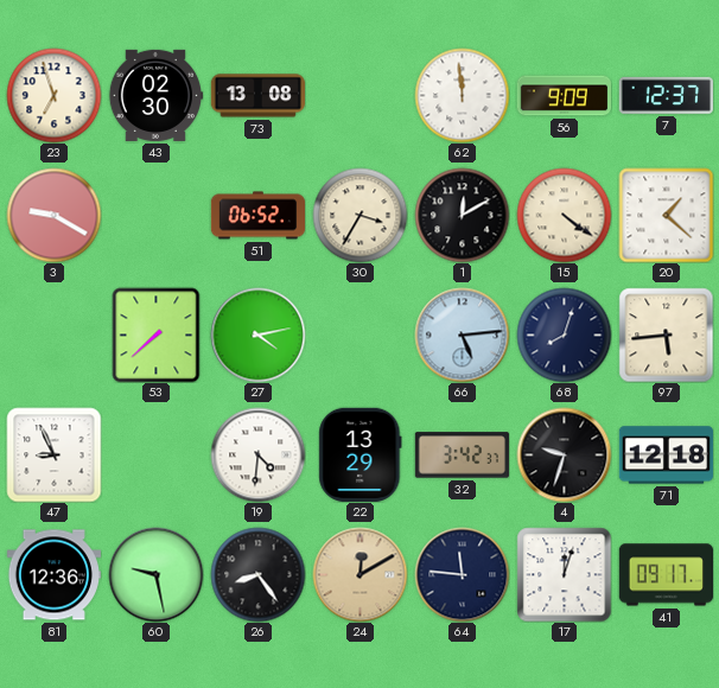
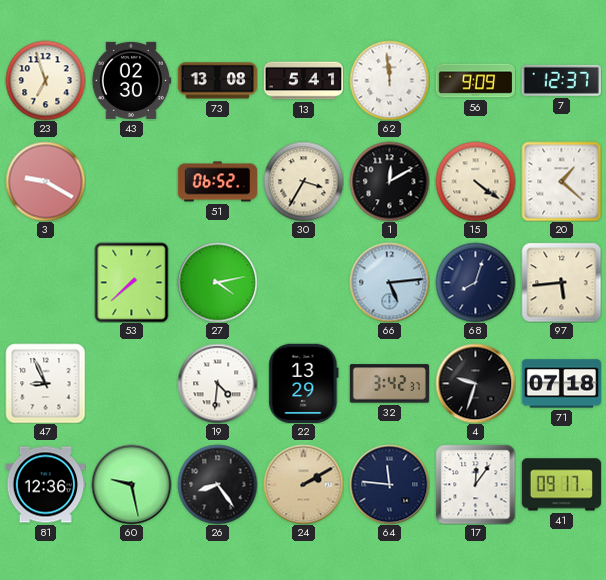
13: none -> 5:41
71: 12:18 -> 07:18
24: 12:10 -> 2:10
17: 12:03 -> 12:06
